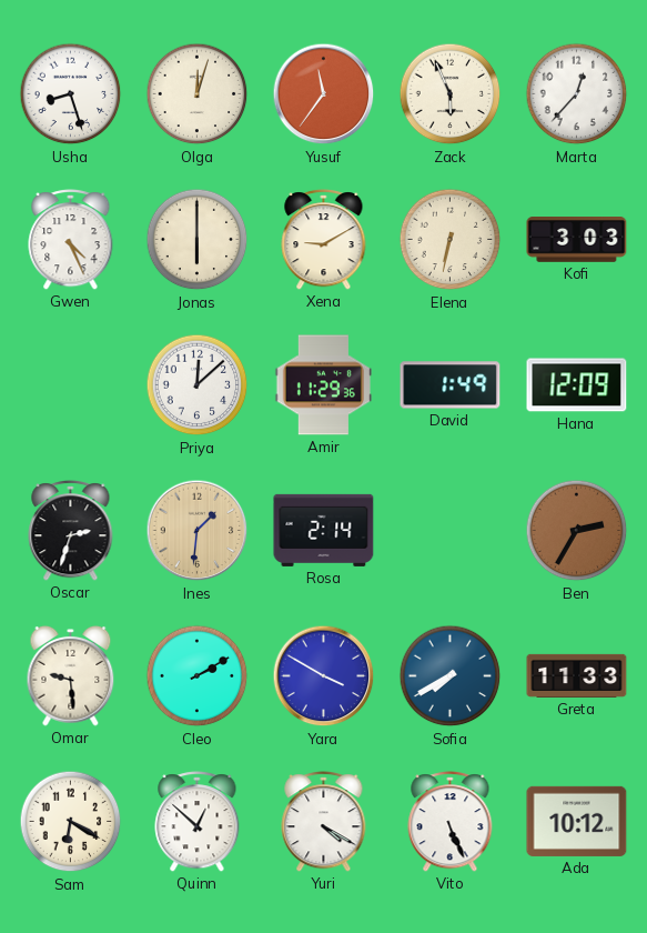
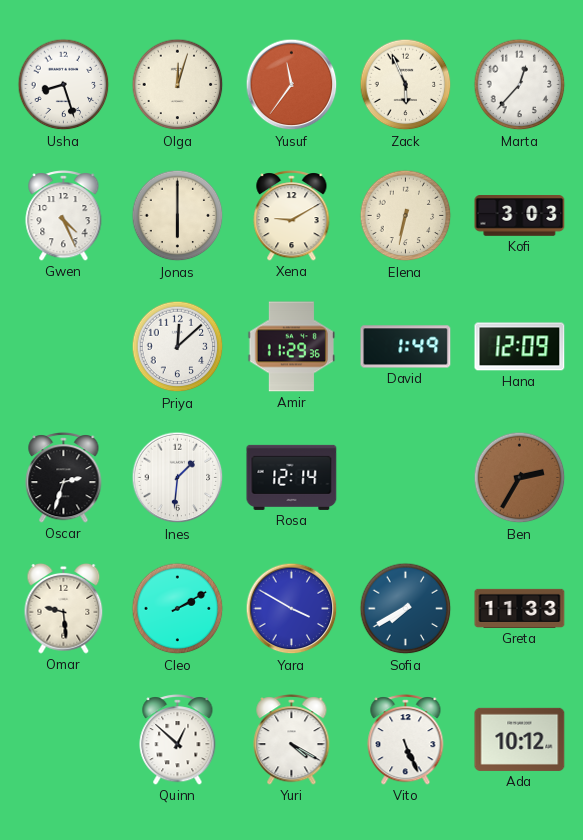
Ines dial: champagne -> white
Rosa: 2:14 -> 12:14
Sam: 6:20 -> none
